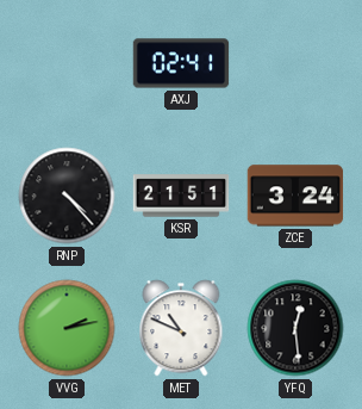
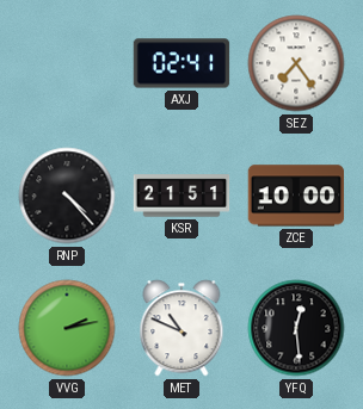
SEZ: none -> 7:24
ZCE: 3:24 -> 10:00
